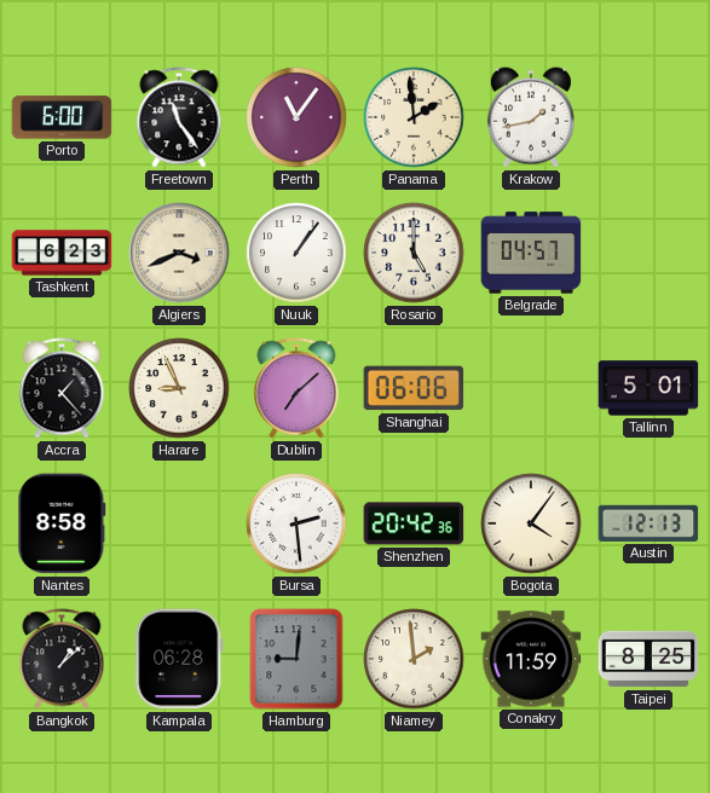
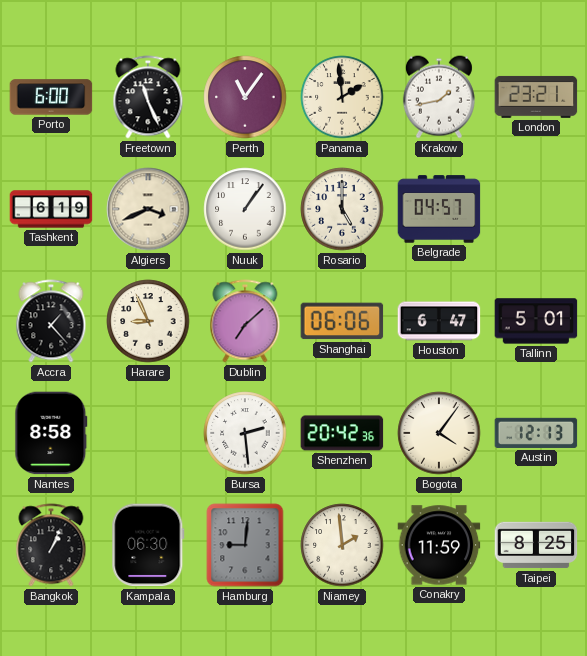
Freetown: 11:24 -> 11:26
London: none -> 23:21
Tashkent: 6:23 -> 6:19
Houston: none -> 6:47
Bangkok: 1:08 -> 1:04
Kampala: 06:28 -> 06:30
